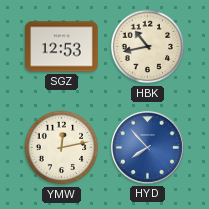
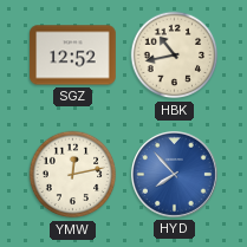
SGZ: 12:53 -> 12:52
